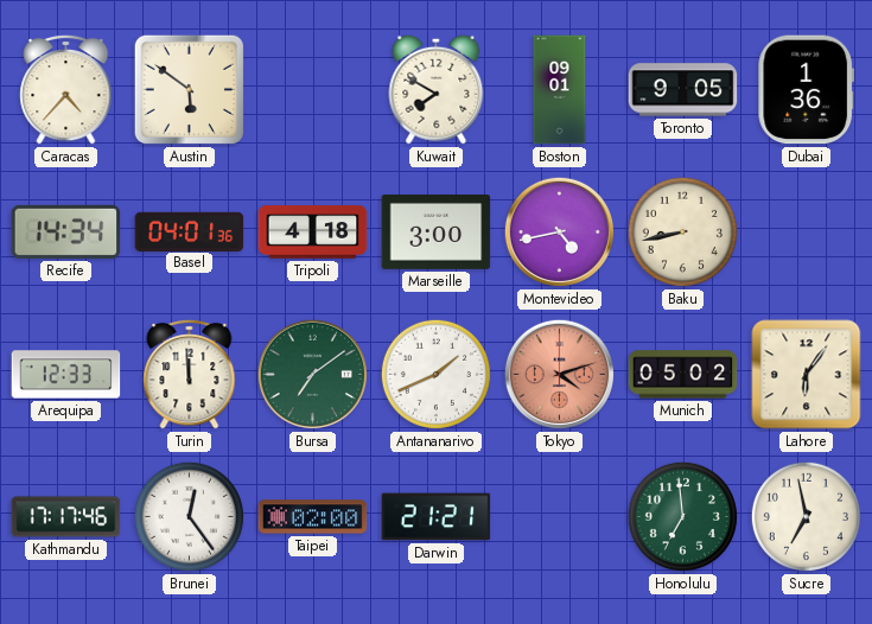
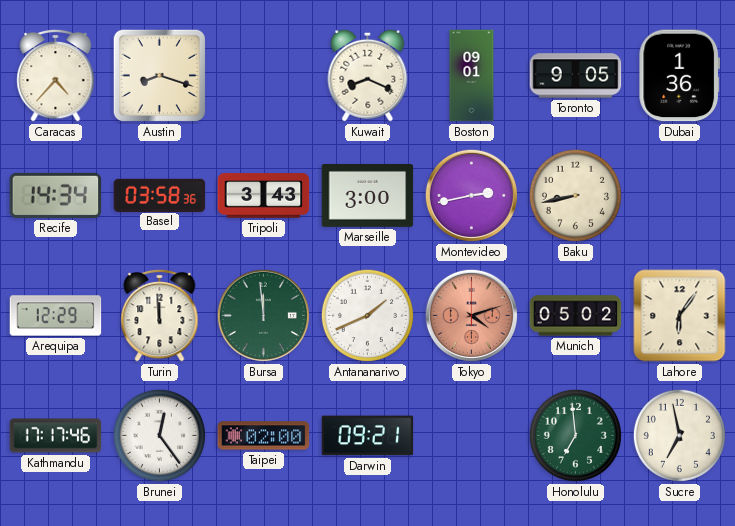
Austin: 5:51 -> 8:18
Kuwait: 7:50 -> 8:19
Basel: 04:01 -> 03:58
Tripoli: 4:18 -> 3:43
Montevideo: 4:43 -> 2:43
Arequipa: 12:33 -> 12:29
Bursa: 7:09 -> 11:59
Darwin: 21:21 -> 09:21
